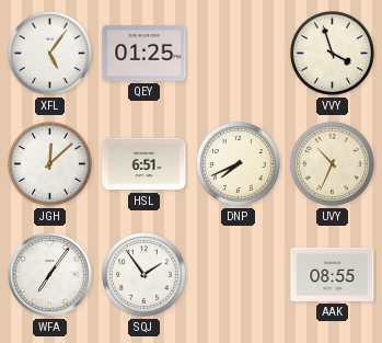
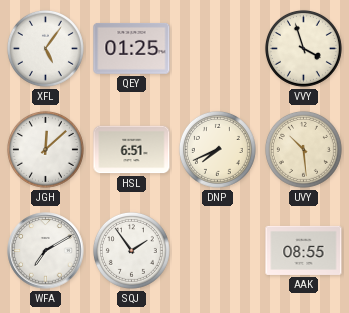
UVY: 10:34 -> 10:29
WFA: 7:06 -> 7:10
